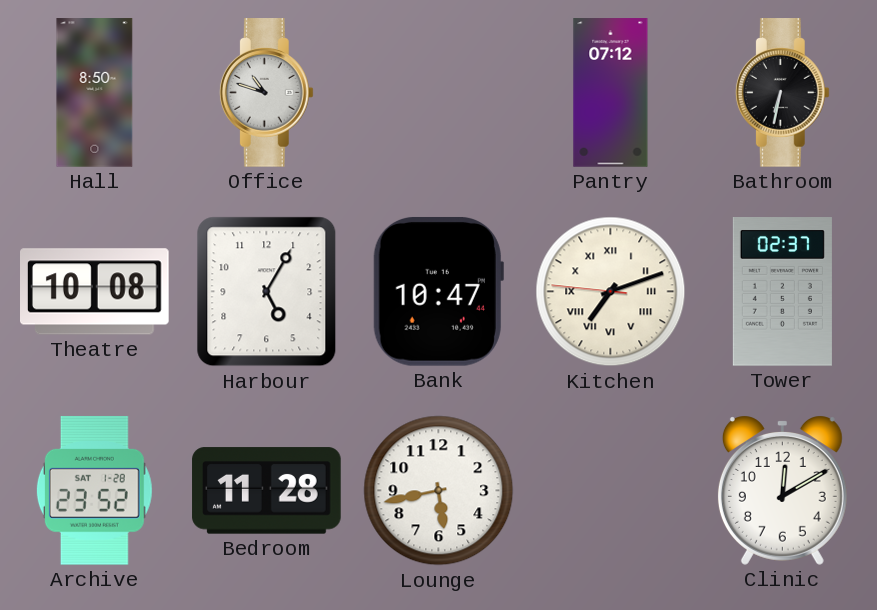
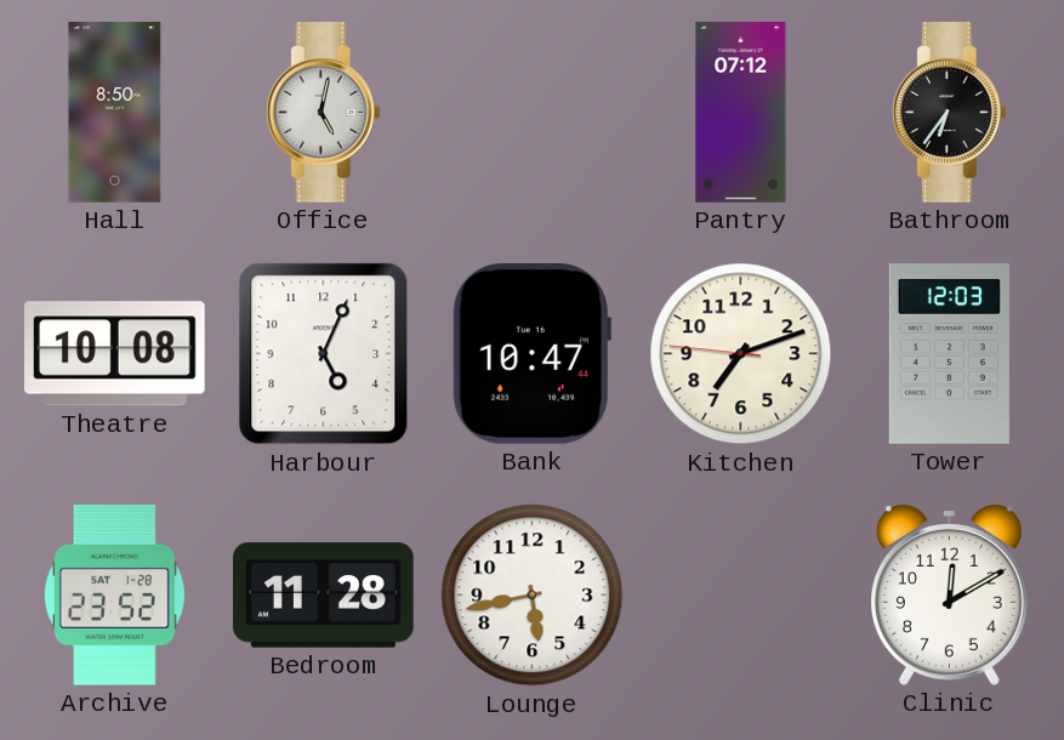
Office: 10:48 -> 5:02
Bathroom: 6:32 -> 6:36
Harbour: 5:05 -> 5:04
Kitchen numerals: Roman -> Arabic
Tower: 02:37 -> 12:03
